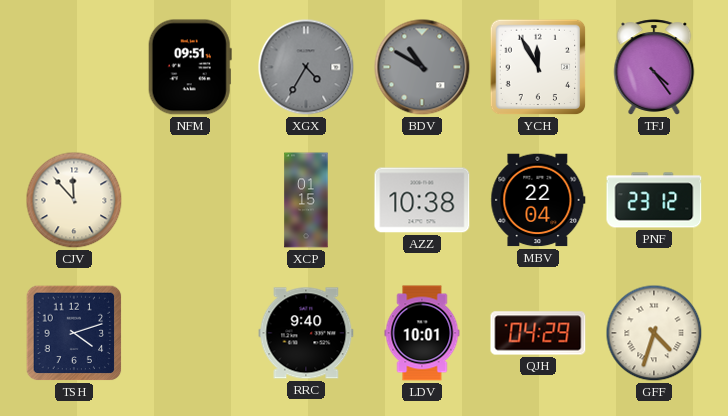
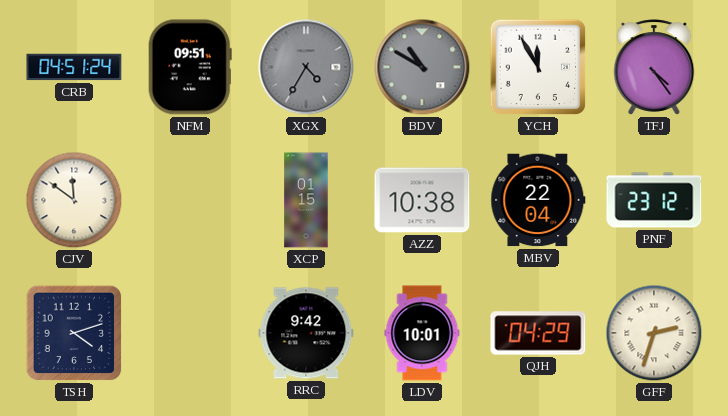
CRB: none -> 04:51
CJV: 11:53 -> 11:51
RRC: 9:40 -> 9:42
GFF: 4:33 -> 2:33
